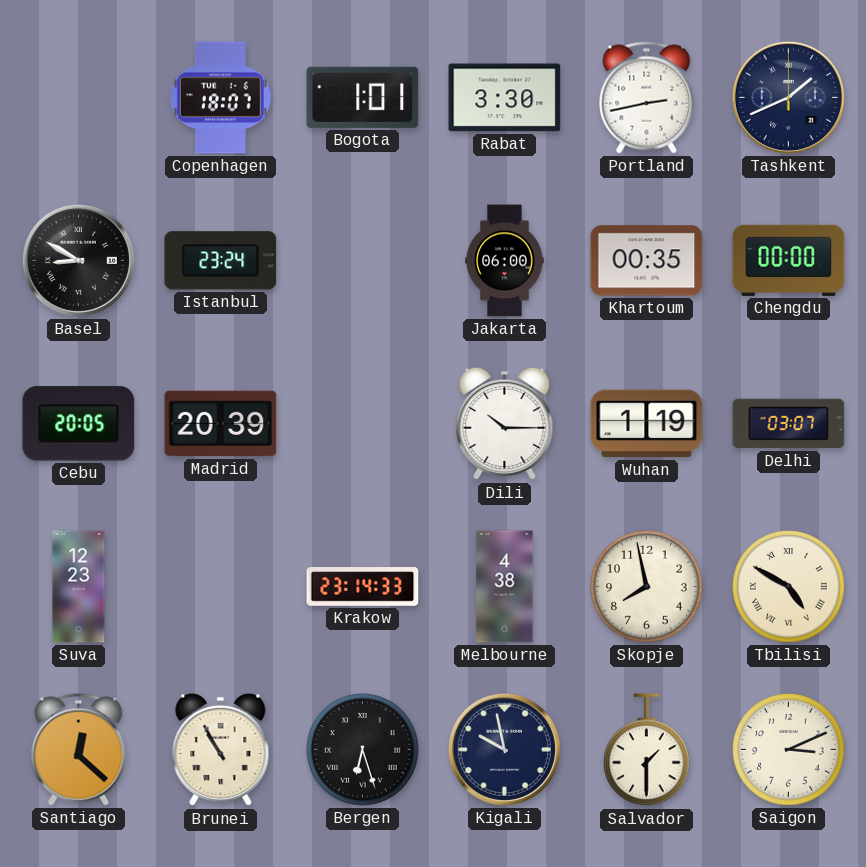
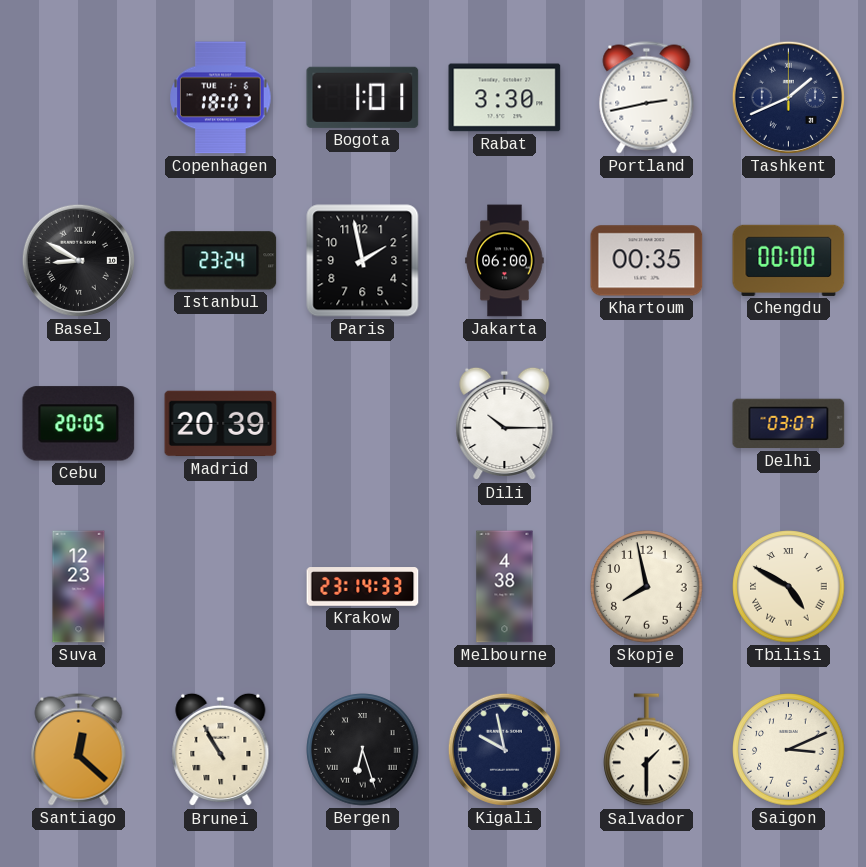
Paris: none -> 1:58
Wuhan: 1:19 -> none
